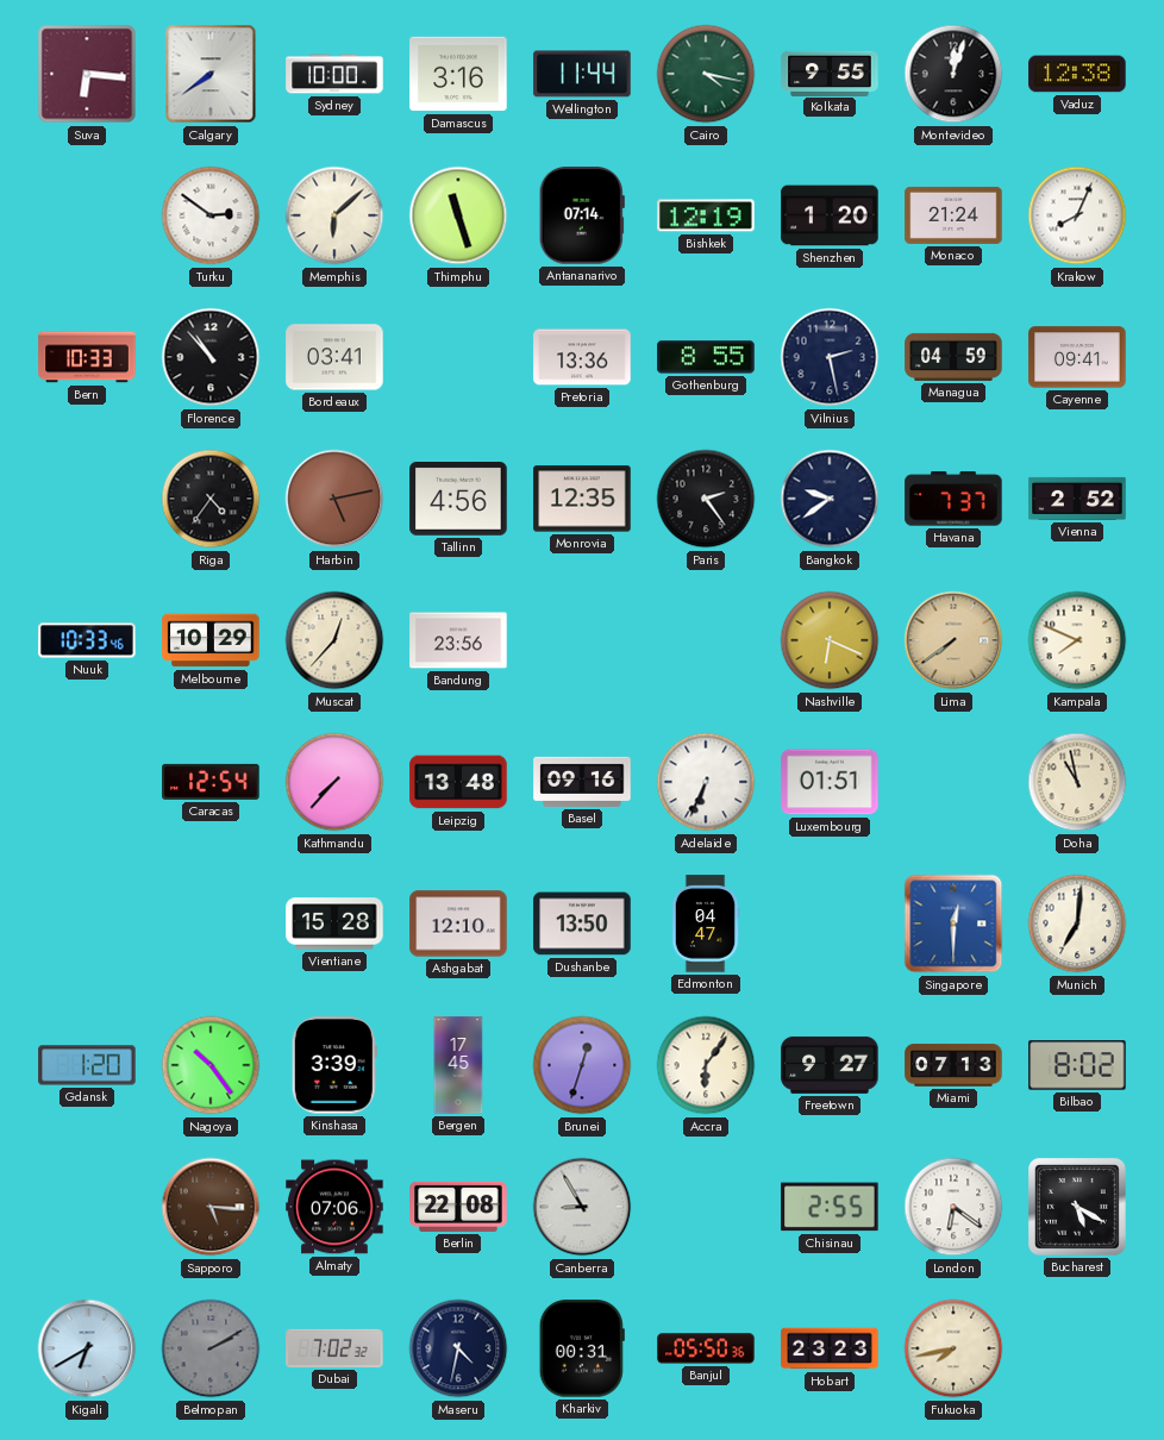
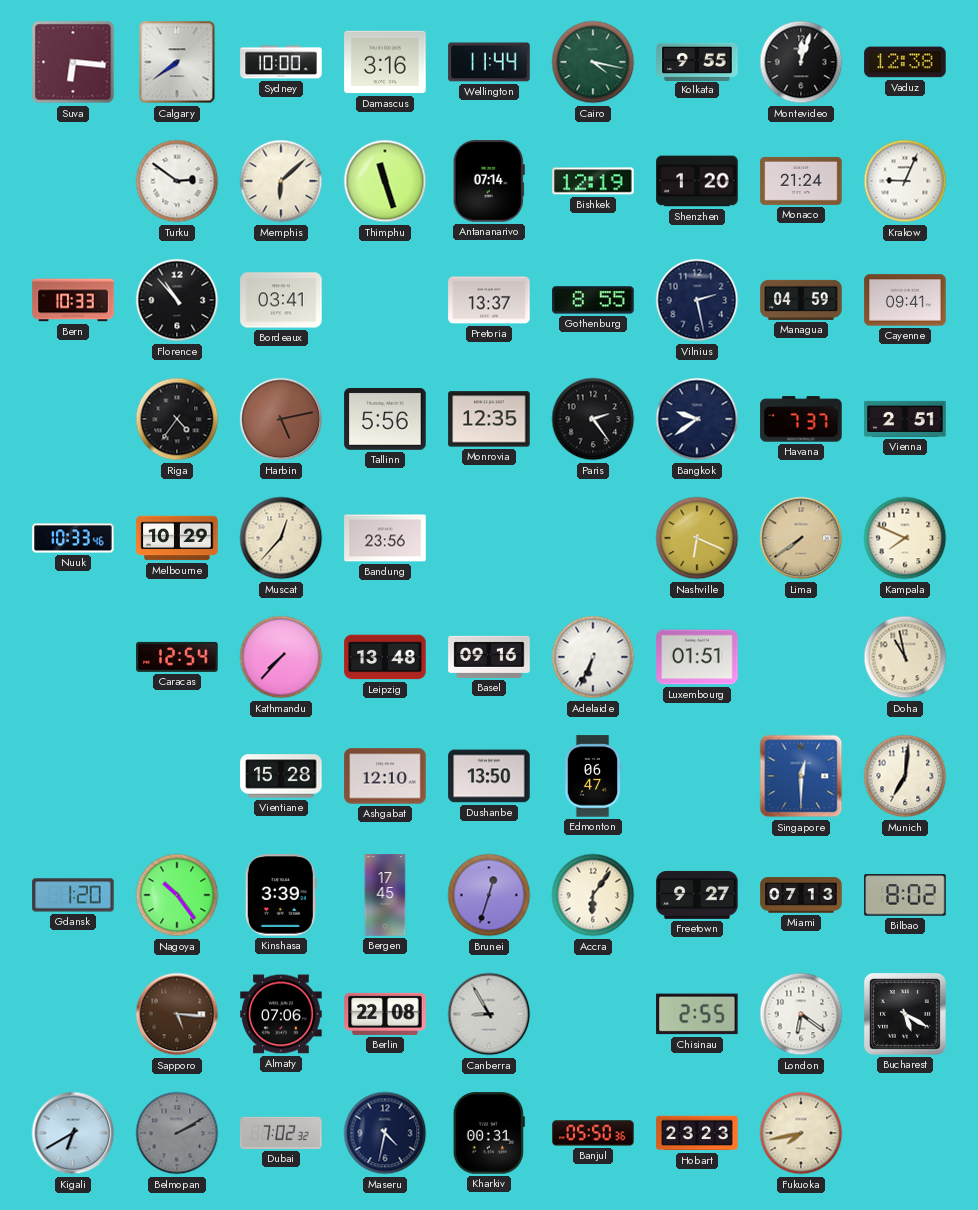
Krakow: 8:04 -> 9:04
Pretoria: 13:36 -> 13:37
Tallinn: 4:56 -> 5:56
Vienna: 2:52 -> 2:51
Edmonton: 04:47 -> 06:47
